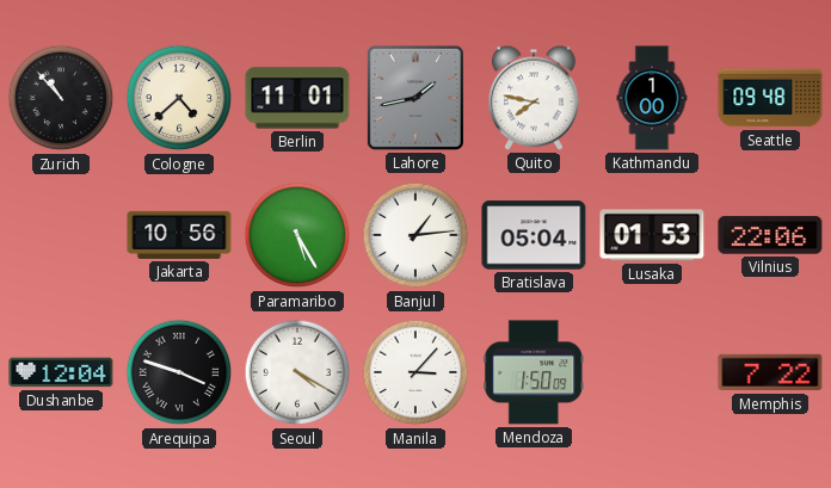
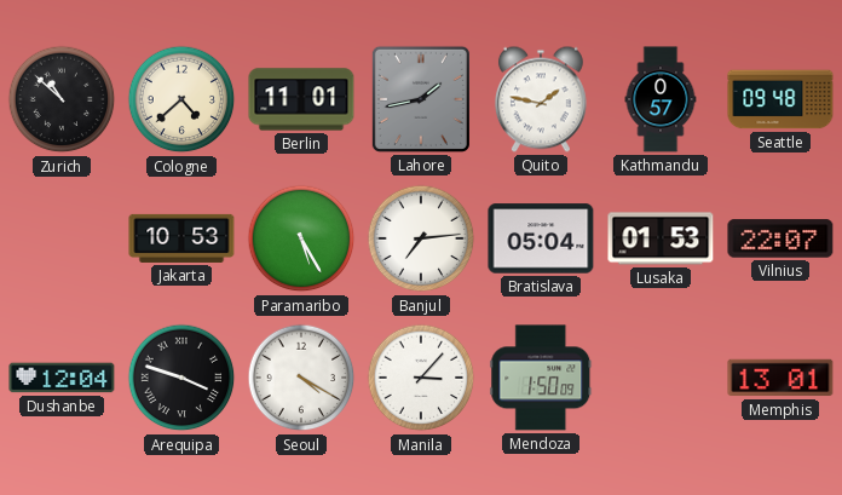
Zurich: 10:53 -> 10:52
Quito: 7:47 -> 1:47
Kathmandu: 1:00 -> 0:57
Jakarta: 10:56 -> 10:53
Banjul: 1:14 -> 7:14
Vilnius: 22:06 -> 22:07
Memphis: 7:22 -> 13:01
